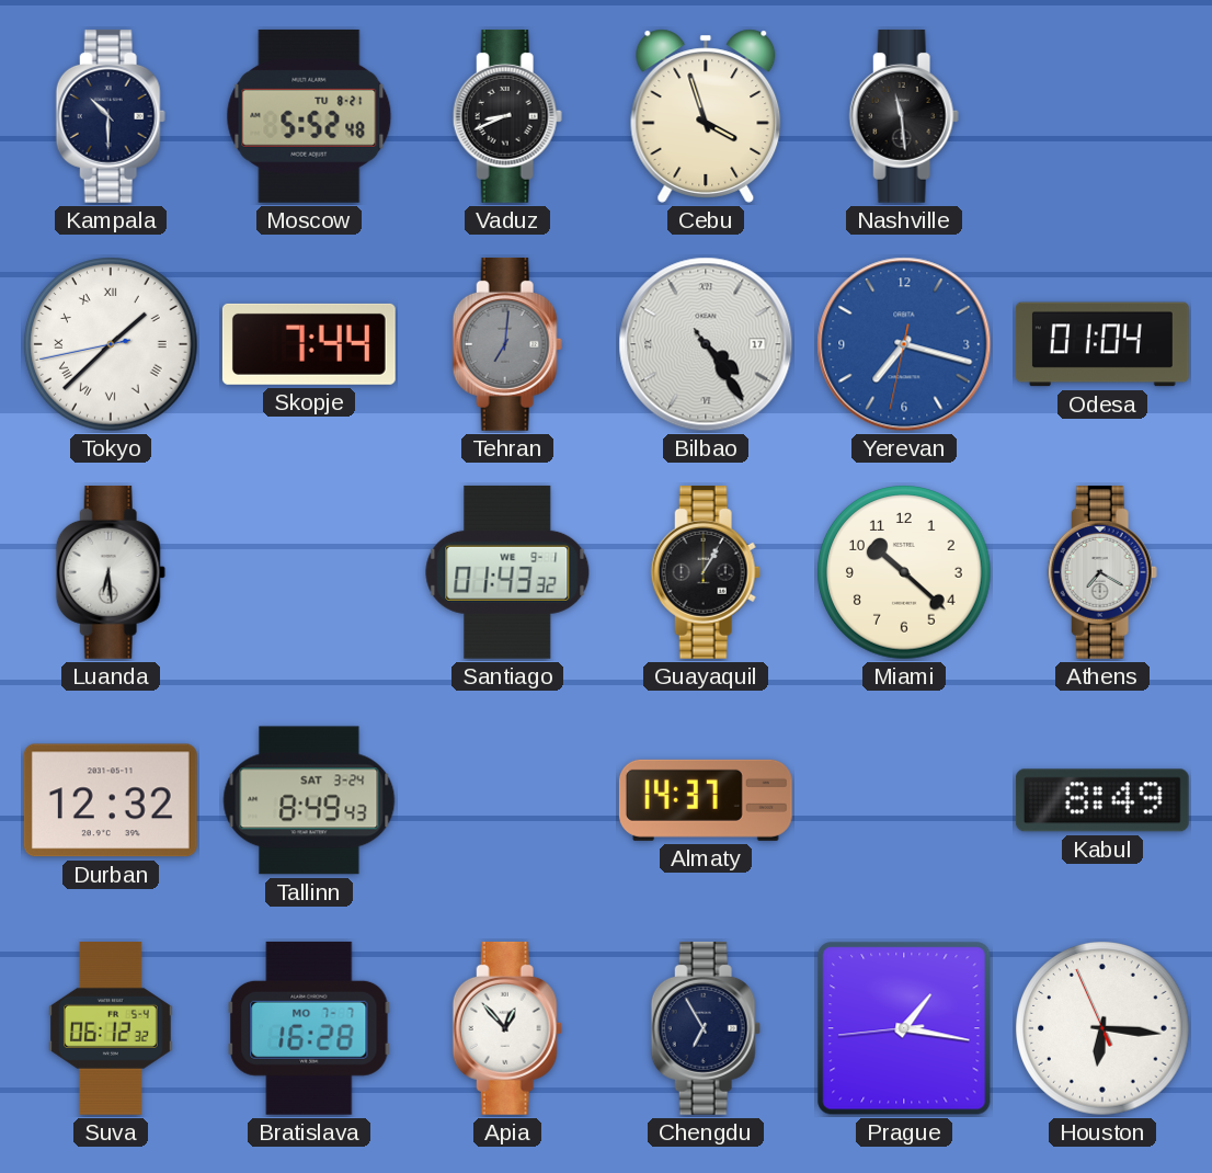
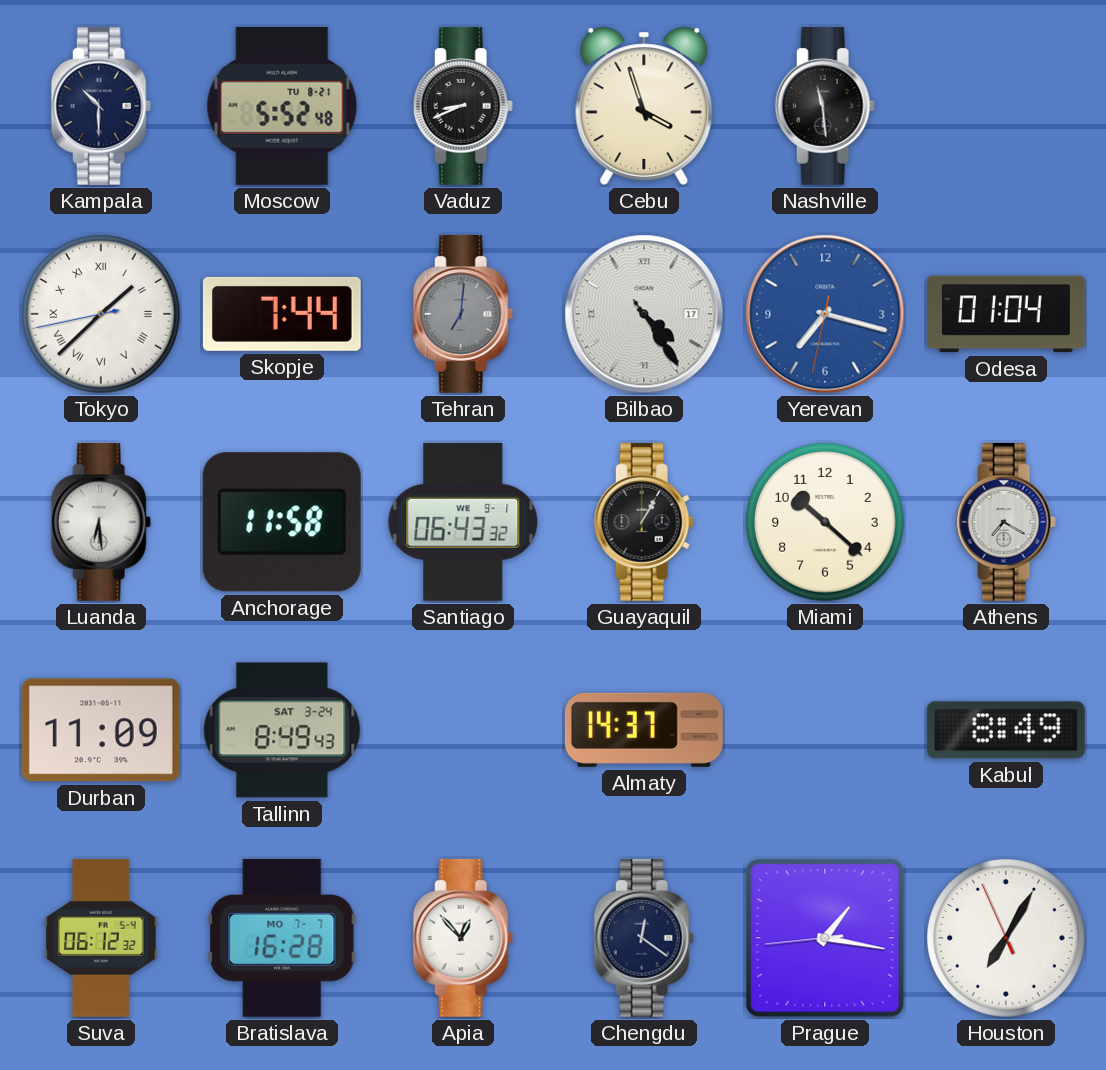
Anchorage: none -> 11:58
Santiago: 01:43 -> 06:43
Durban: 12:32 -> 11:09
Chengdu: 6:55 -> 12:21
Houston: 6:15 -> 7:04
